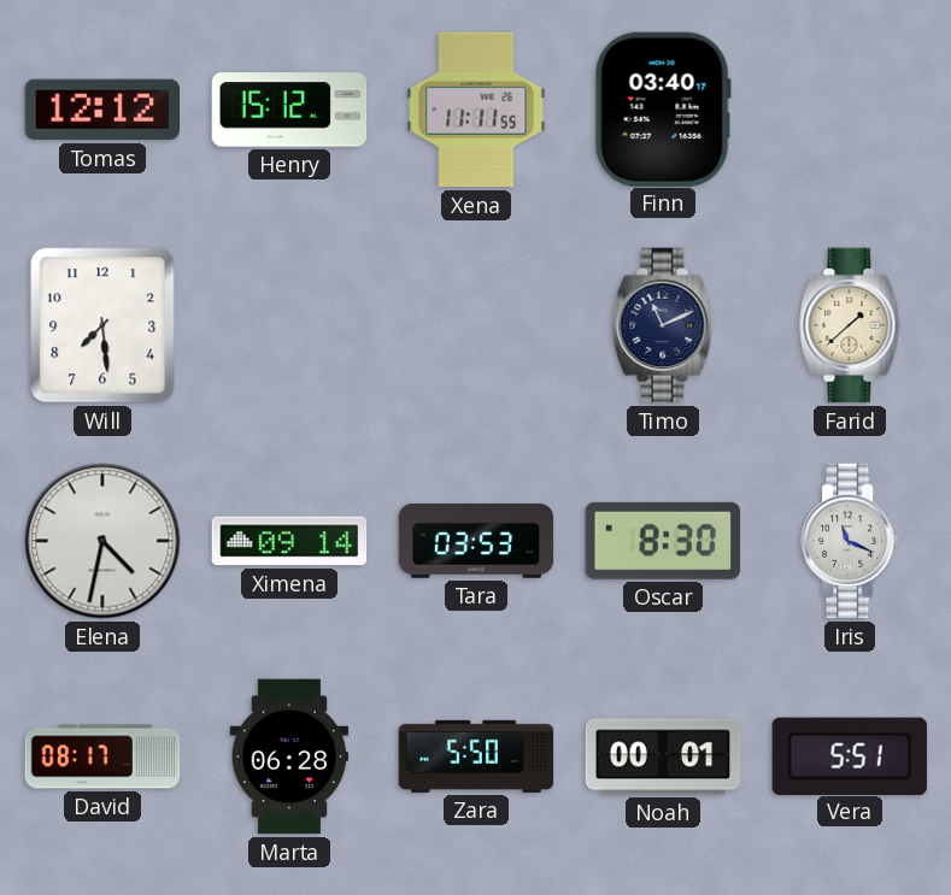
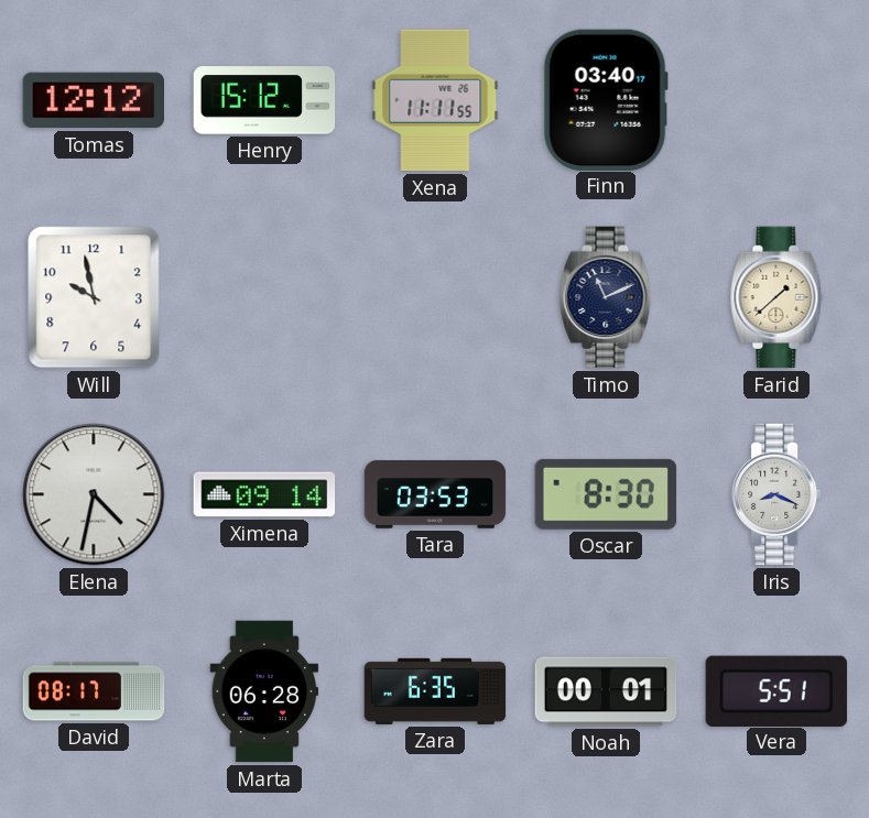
Will: 7:29 -> 9:58
Iris: 11:19 -> 8:19
Zara: 5:50 -> 6:35
